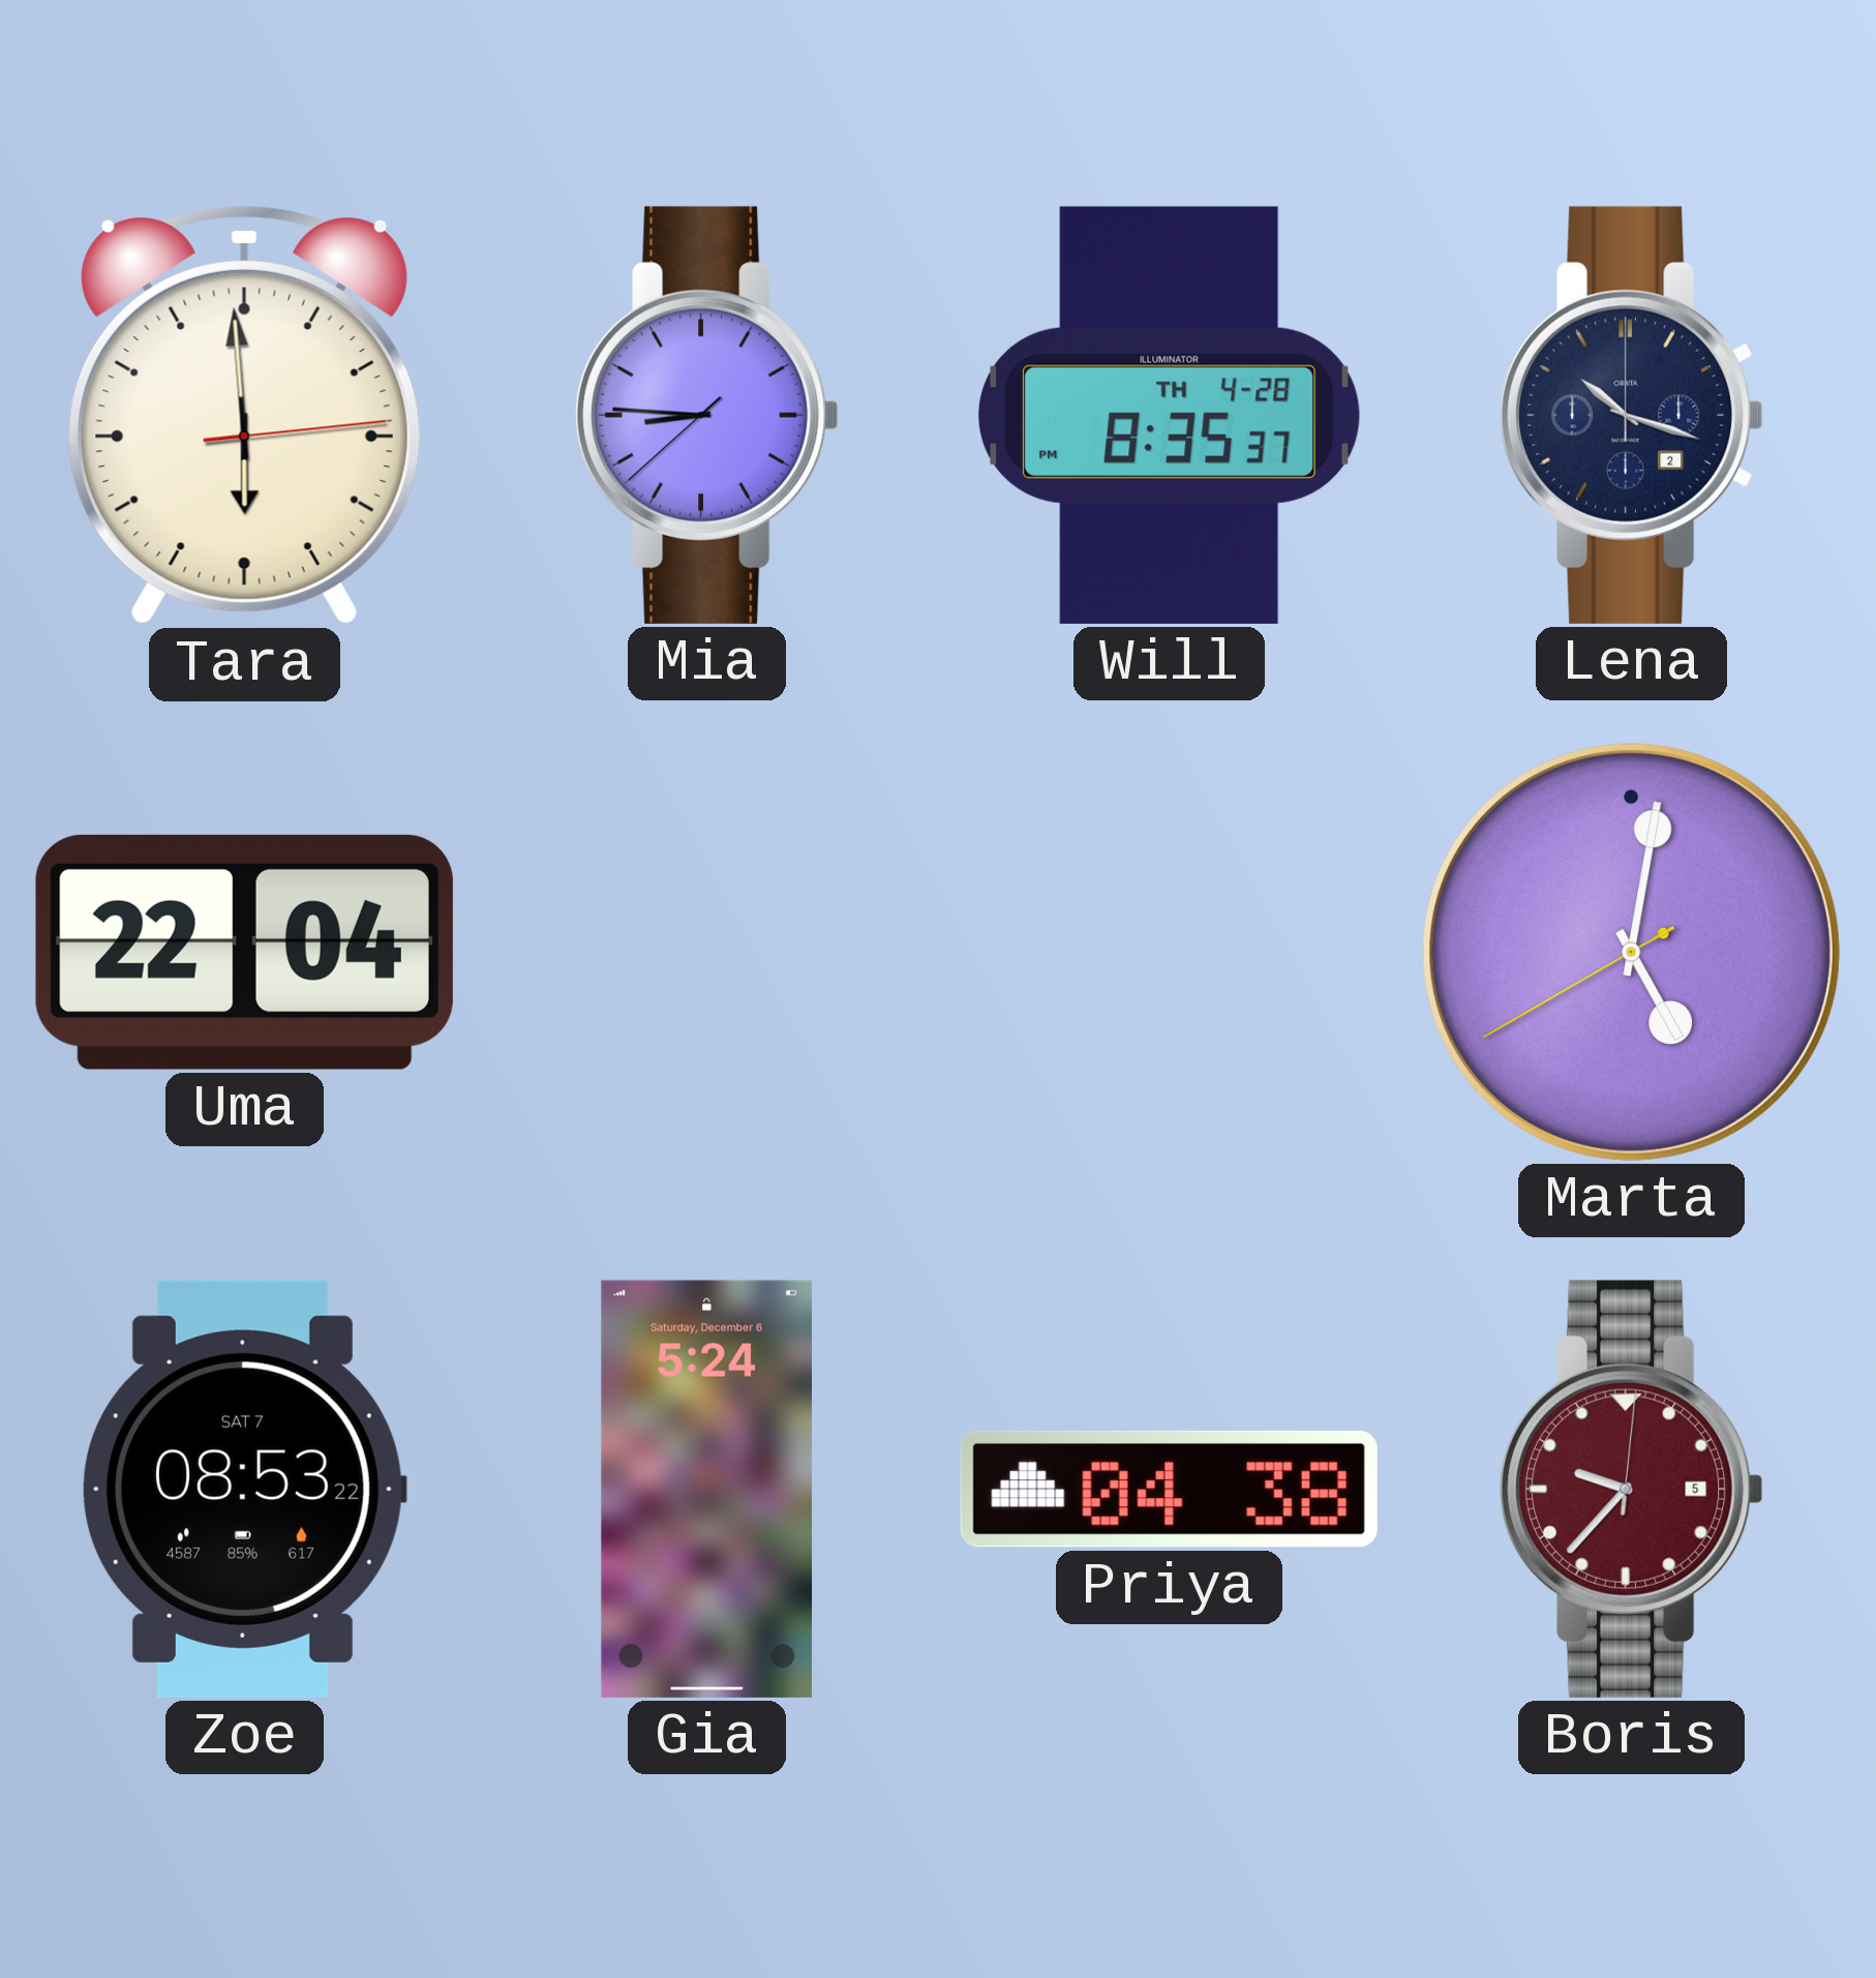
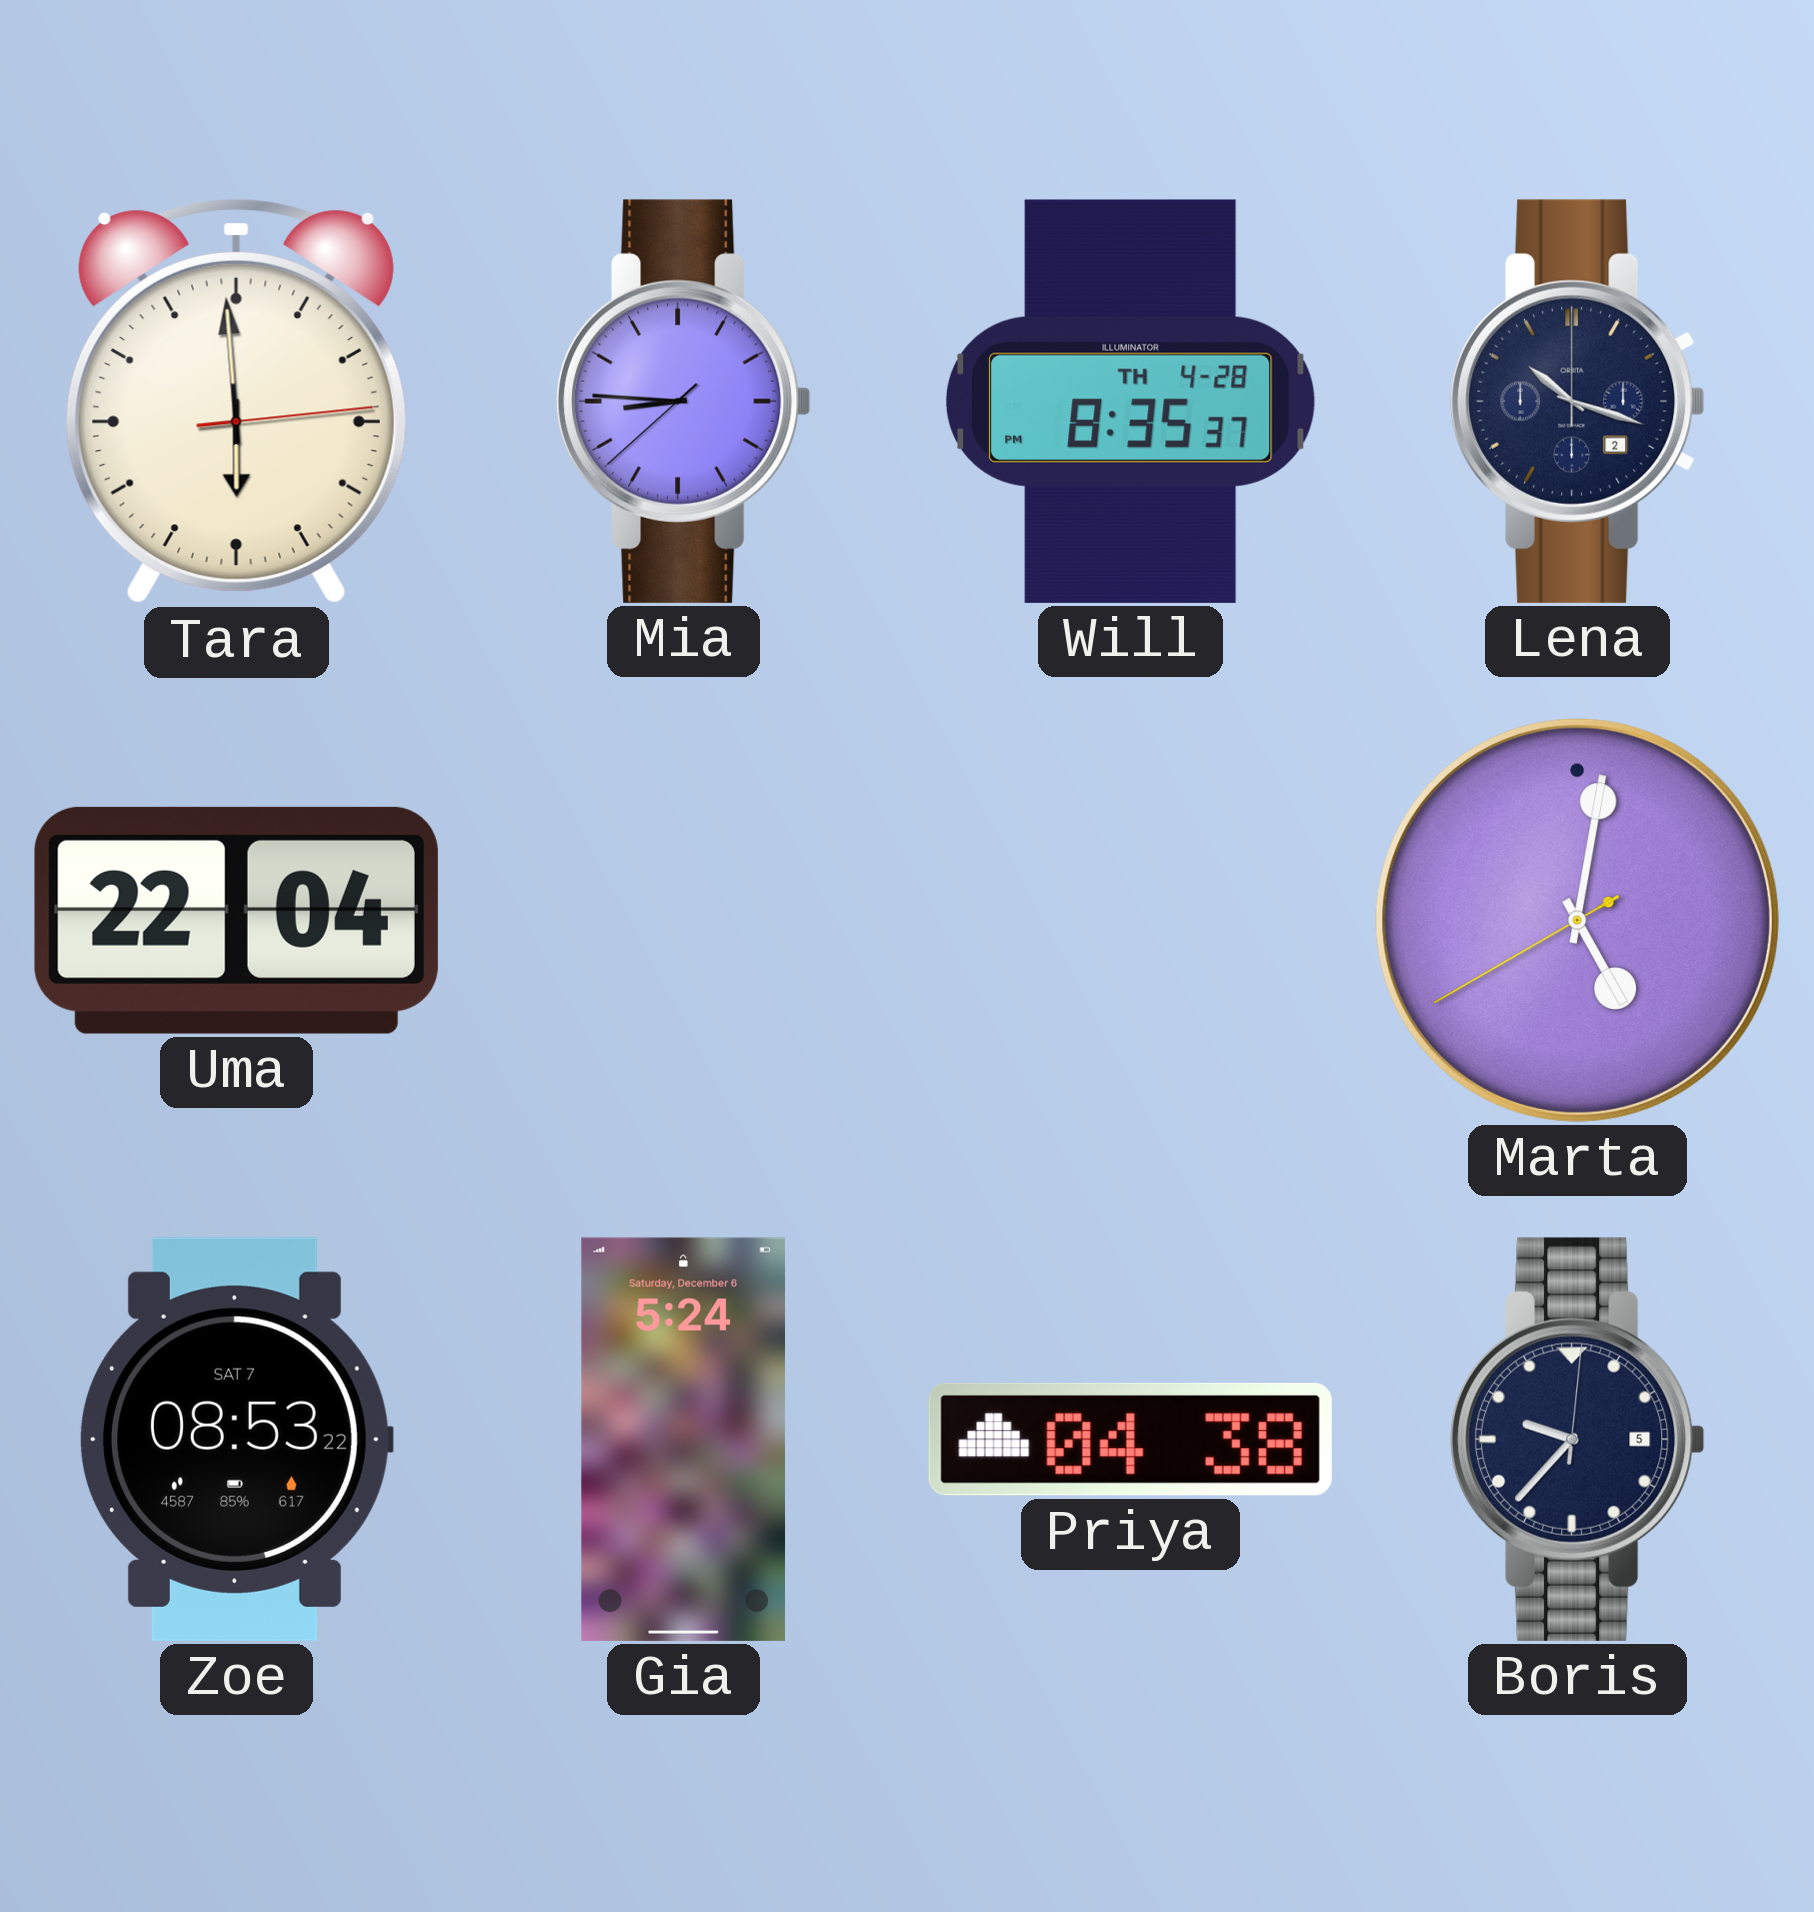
Boris dial: burgundy -> navy
